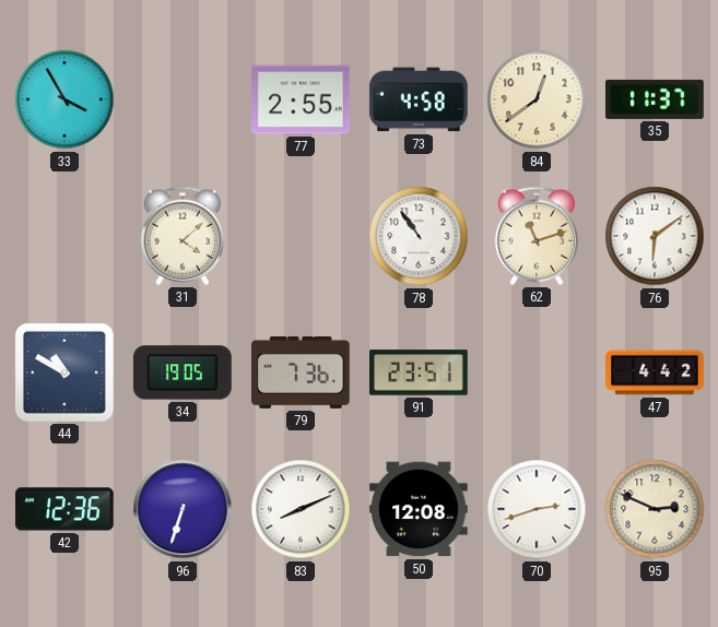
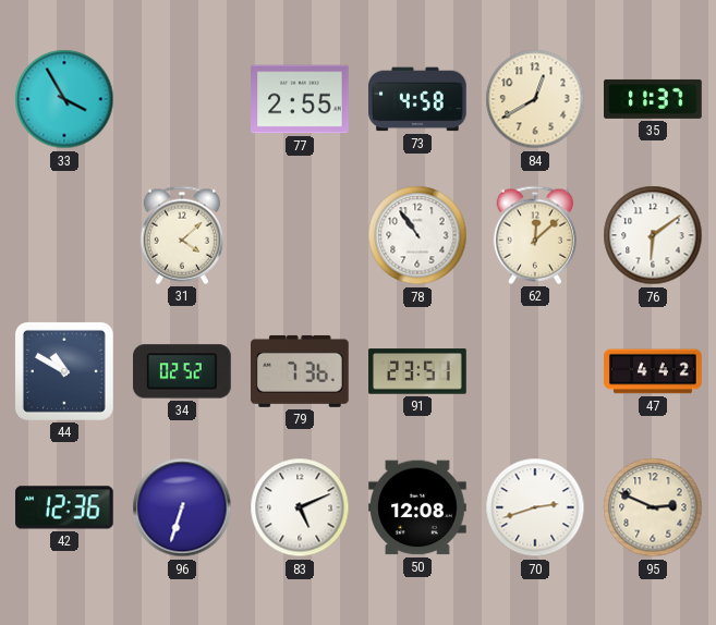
84: 12:39 -> 12:40
62: 11:12 -> 12:08
34: 19:05 -> 02:52
83: 8:11 -> 5:11
